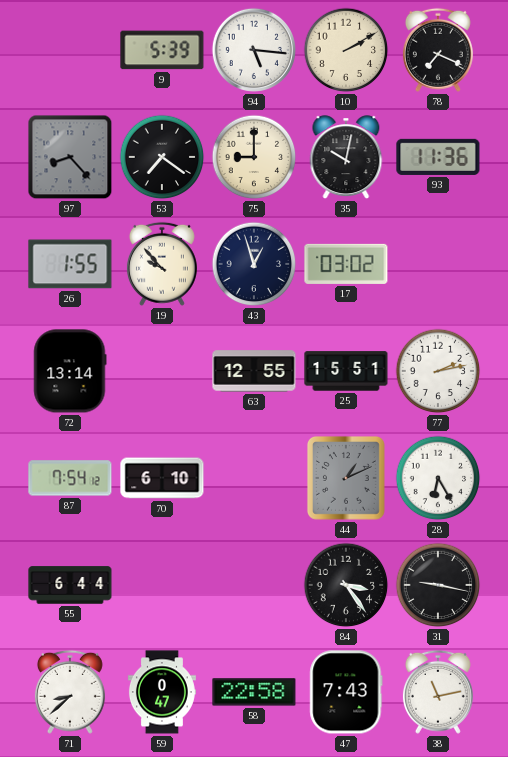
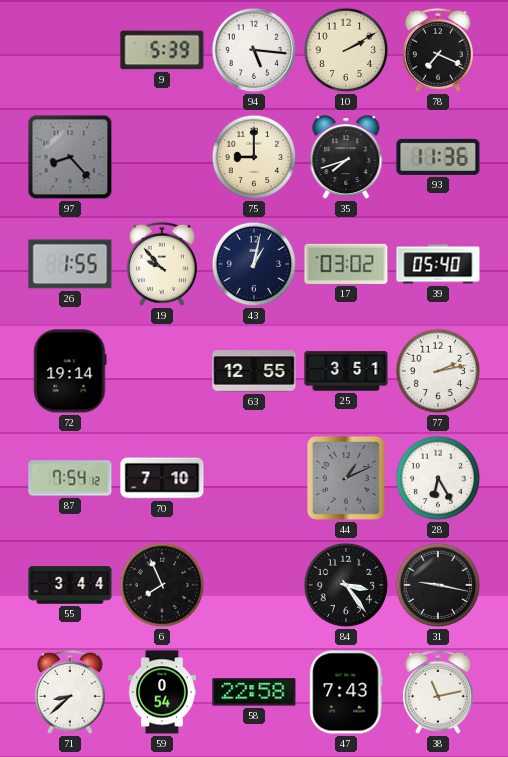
53: 7:21 -> none
35: 10:02 -> 7:42
43: 12:57 -> 1:02
39: none -> 05:40
72: 13:14 -> 19:14
25: 15:51 -> 3:51
70: 6:10 -> 7:10
55: 6:44 -> 3:44
6: none -> 7:56
59: 0:47 -> 0:54
